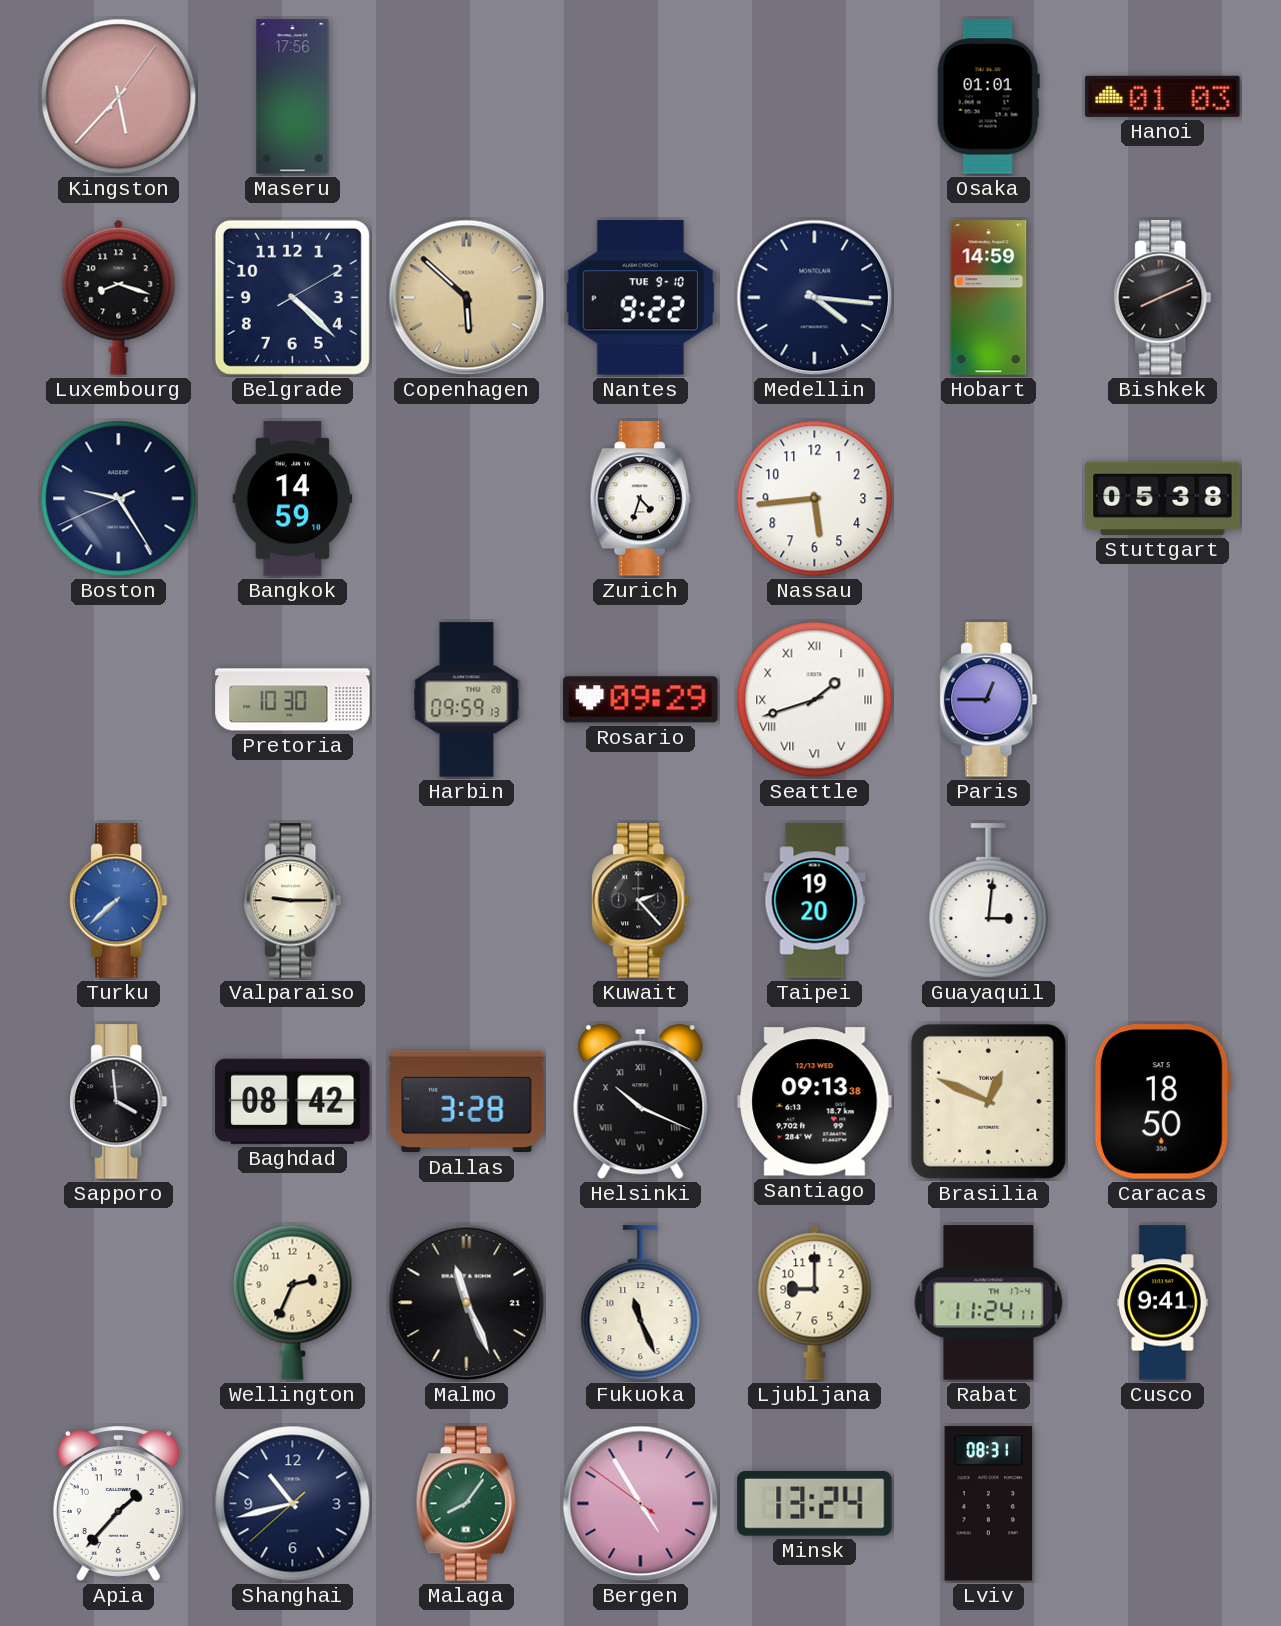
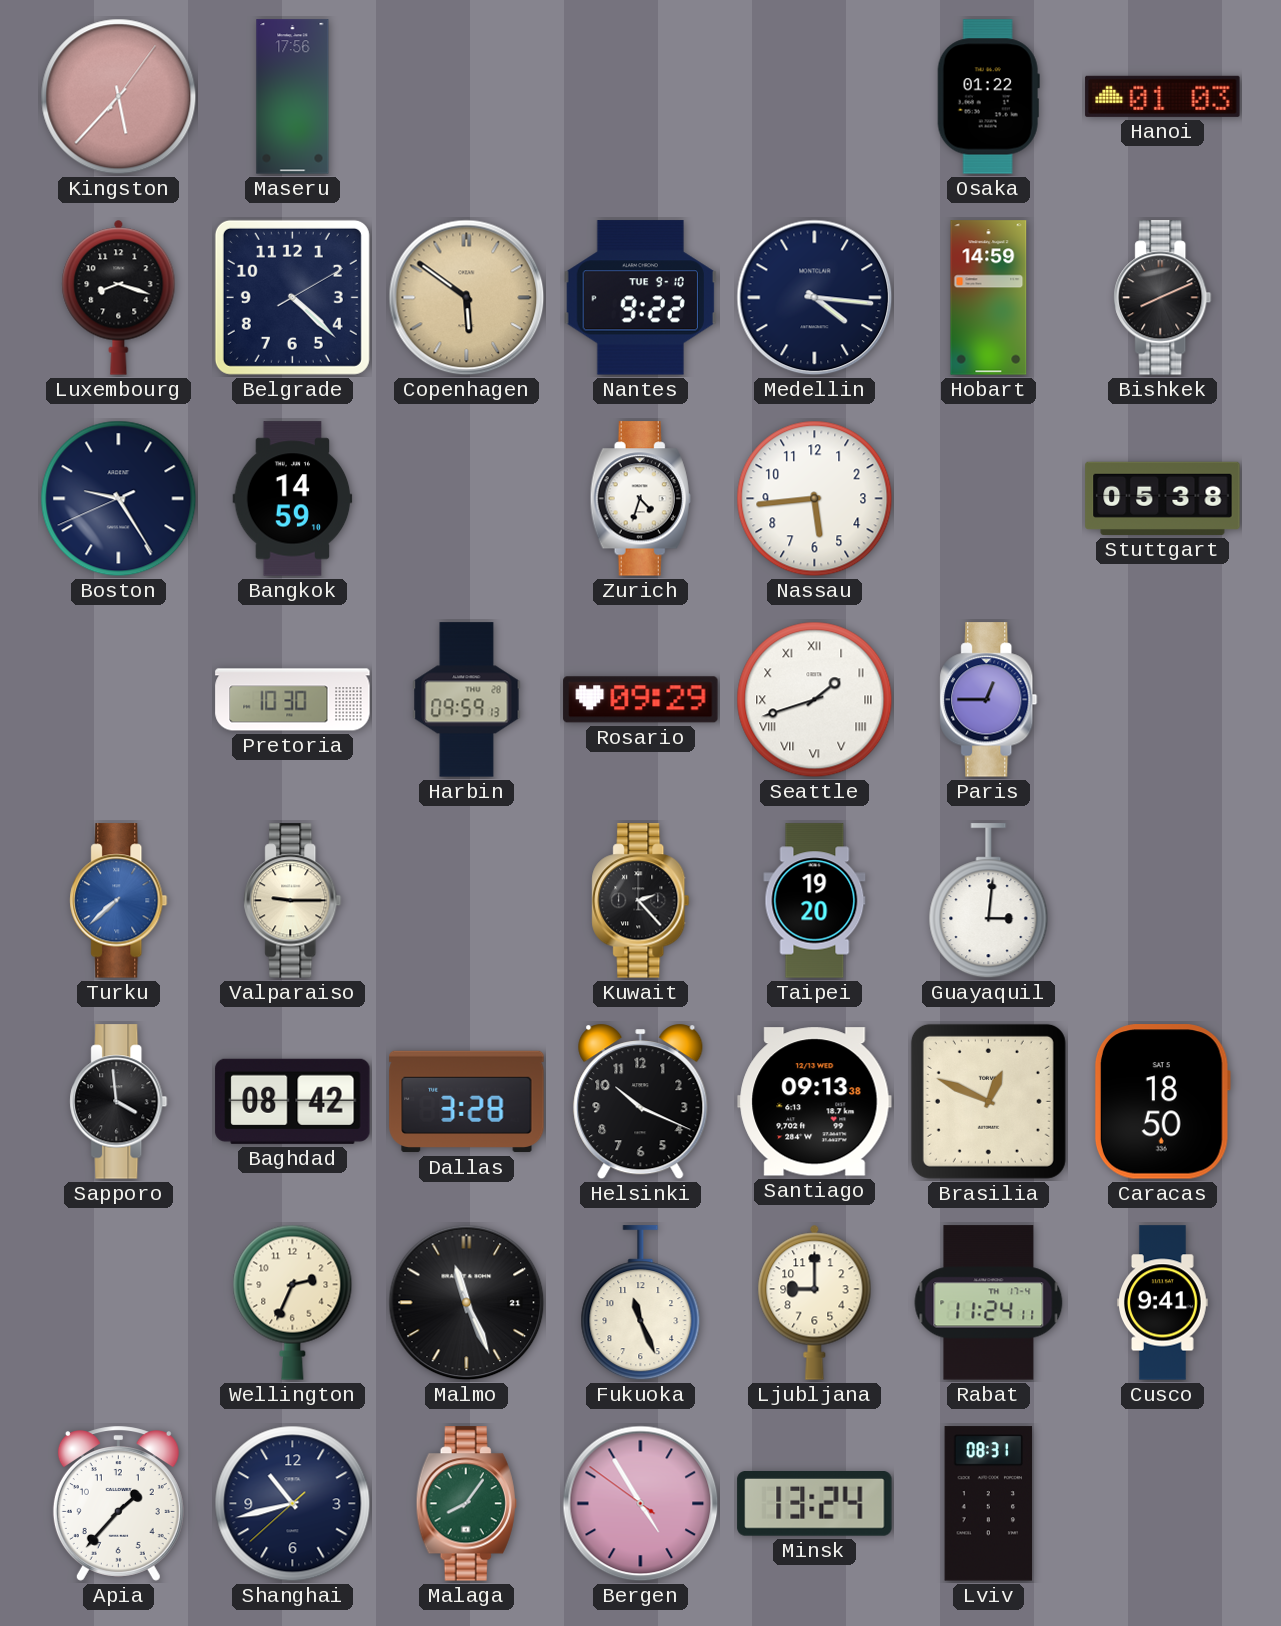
Osaka: 01:01 -> 01:22
Copenhagen: 5:52 -> 5:51
Helsinki numerals: Roman -> Arabic
